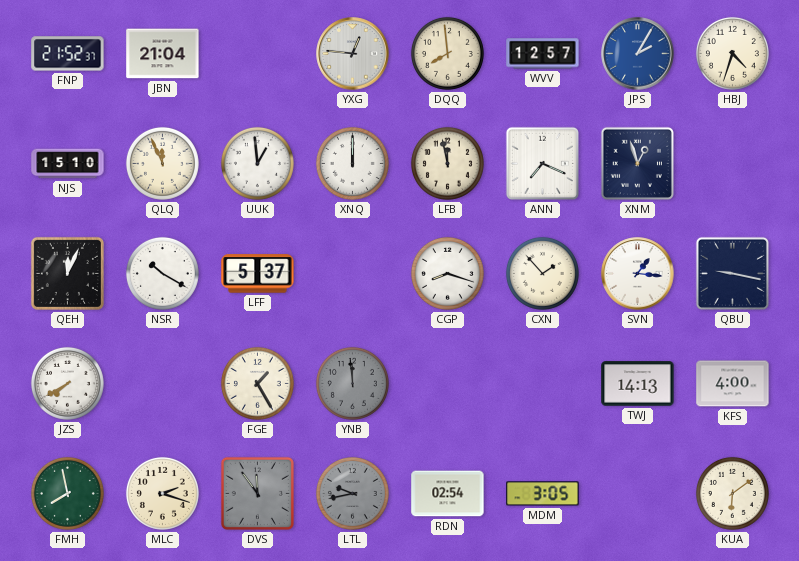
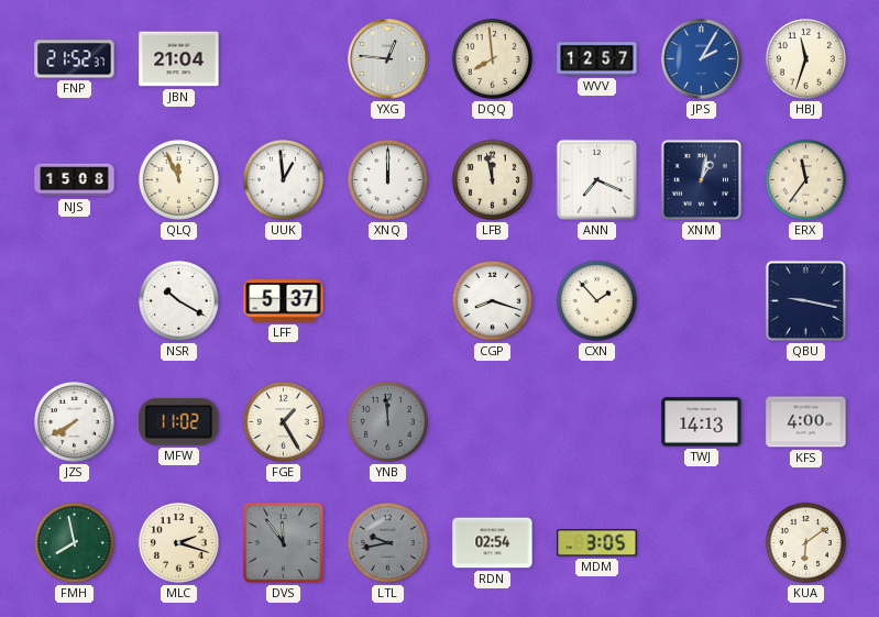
HBJ: 4:33 -> 11:33
NJS: 15:10 -> 15:08
XNM: 12:57 -> 1:02
ERX: none -> 11:36
QEH: 12:04 -> none
SVN: 1:16 -> none
MFW: none -> 11:02
